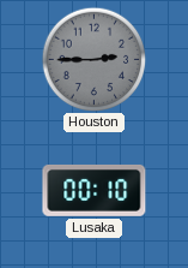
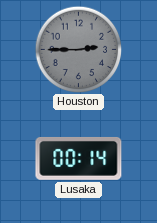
Lusaka: 00:10 -> 00:14
